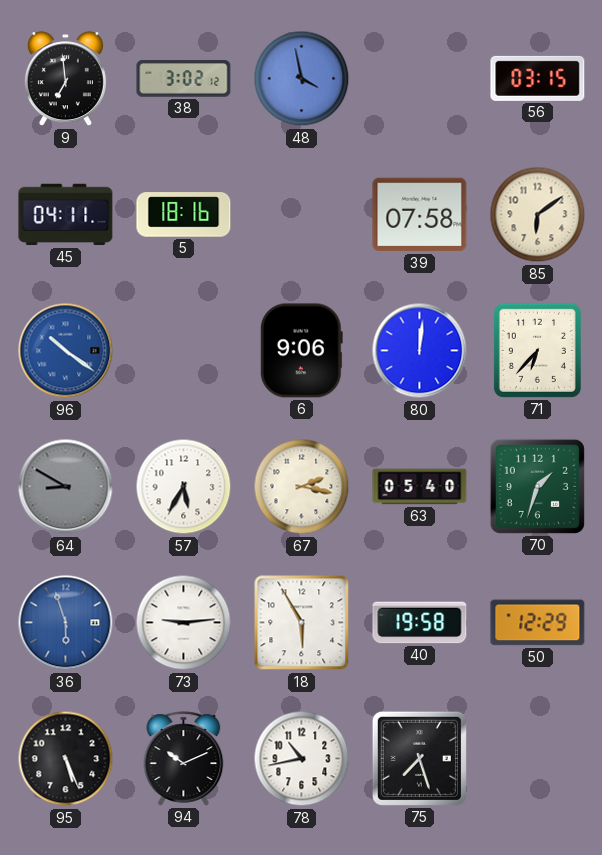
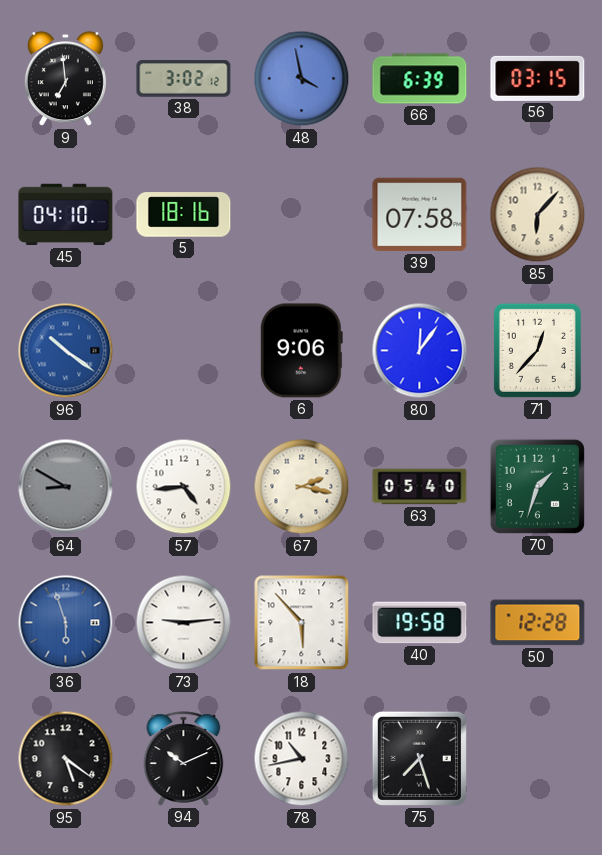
66: none -> 6:39
45: 04:11 -> 04:10
85: 6:09 -> 6:07
80: 12:01 -> 12:06
71: 6:37 -> 12:37
57: 5:35 -> 4:44
18: 5:55 -> 5:53
50: 12:29 -> 12:28
95: 5:26 -> 5:21
